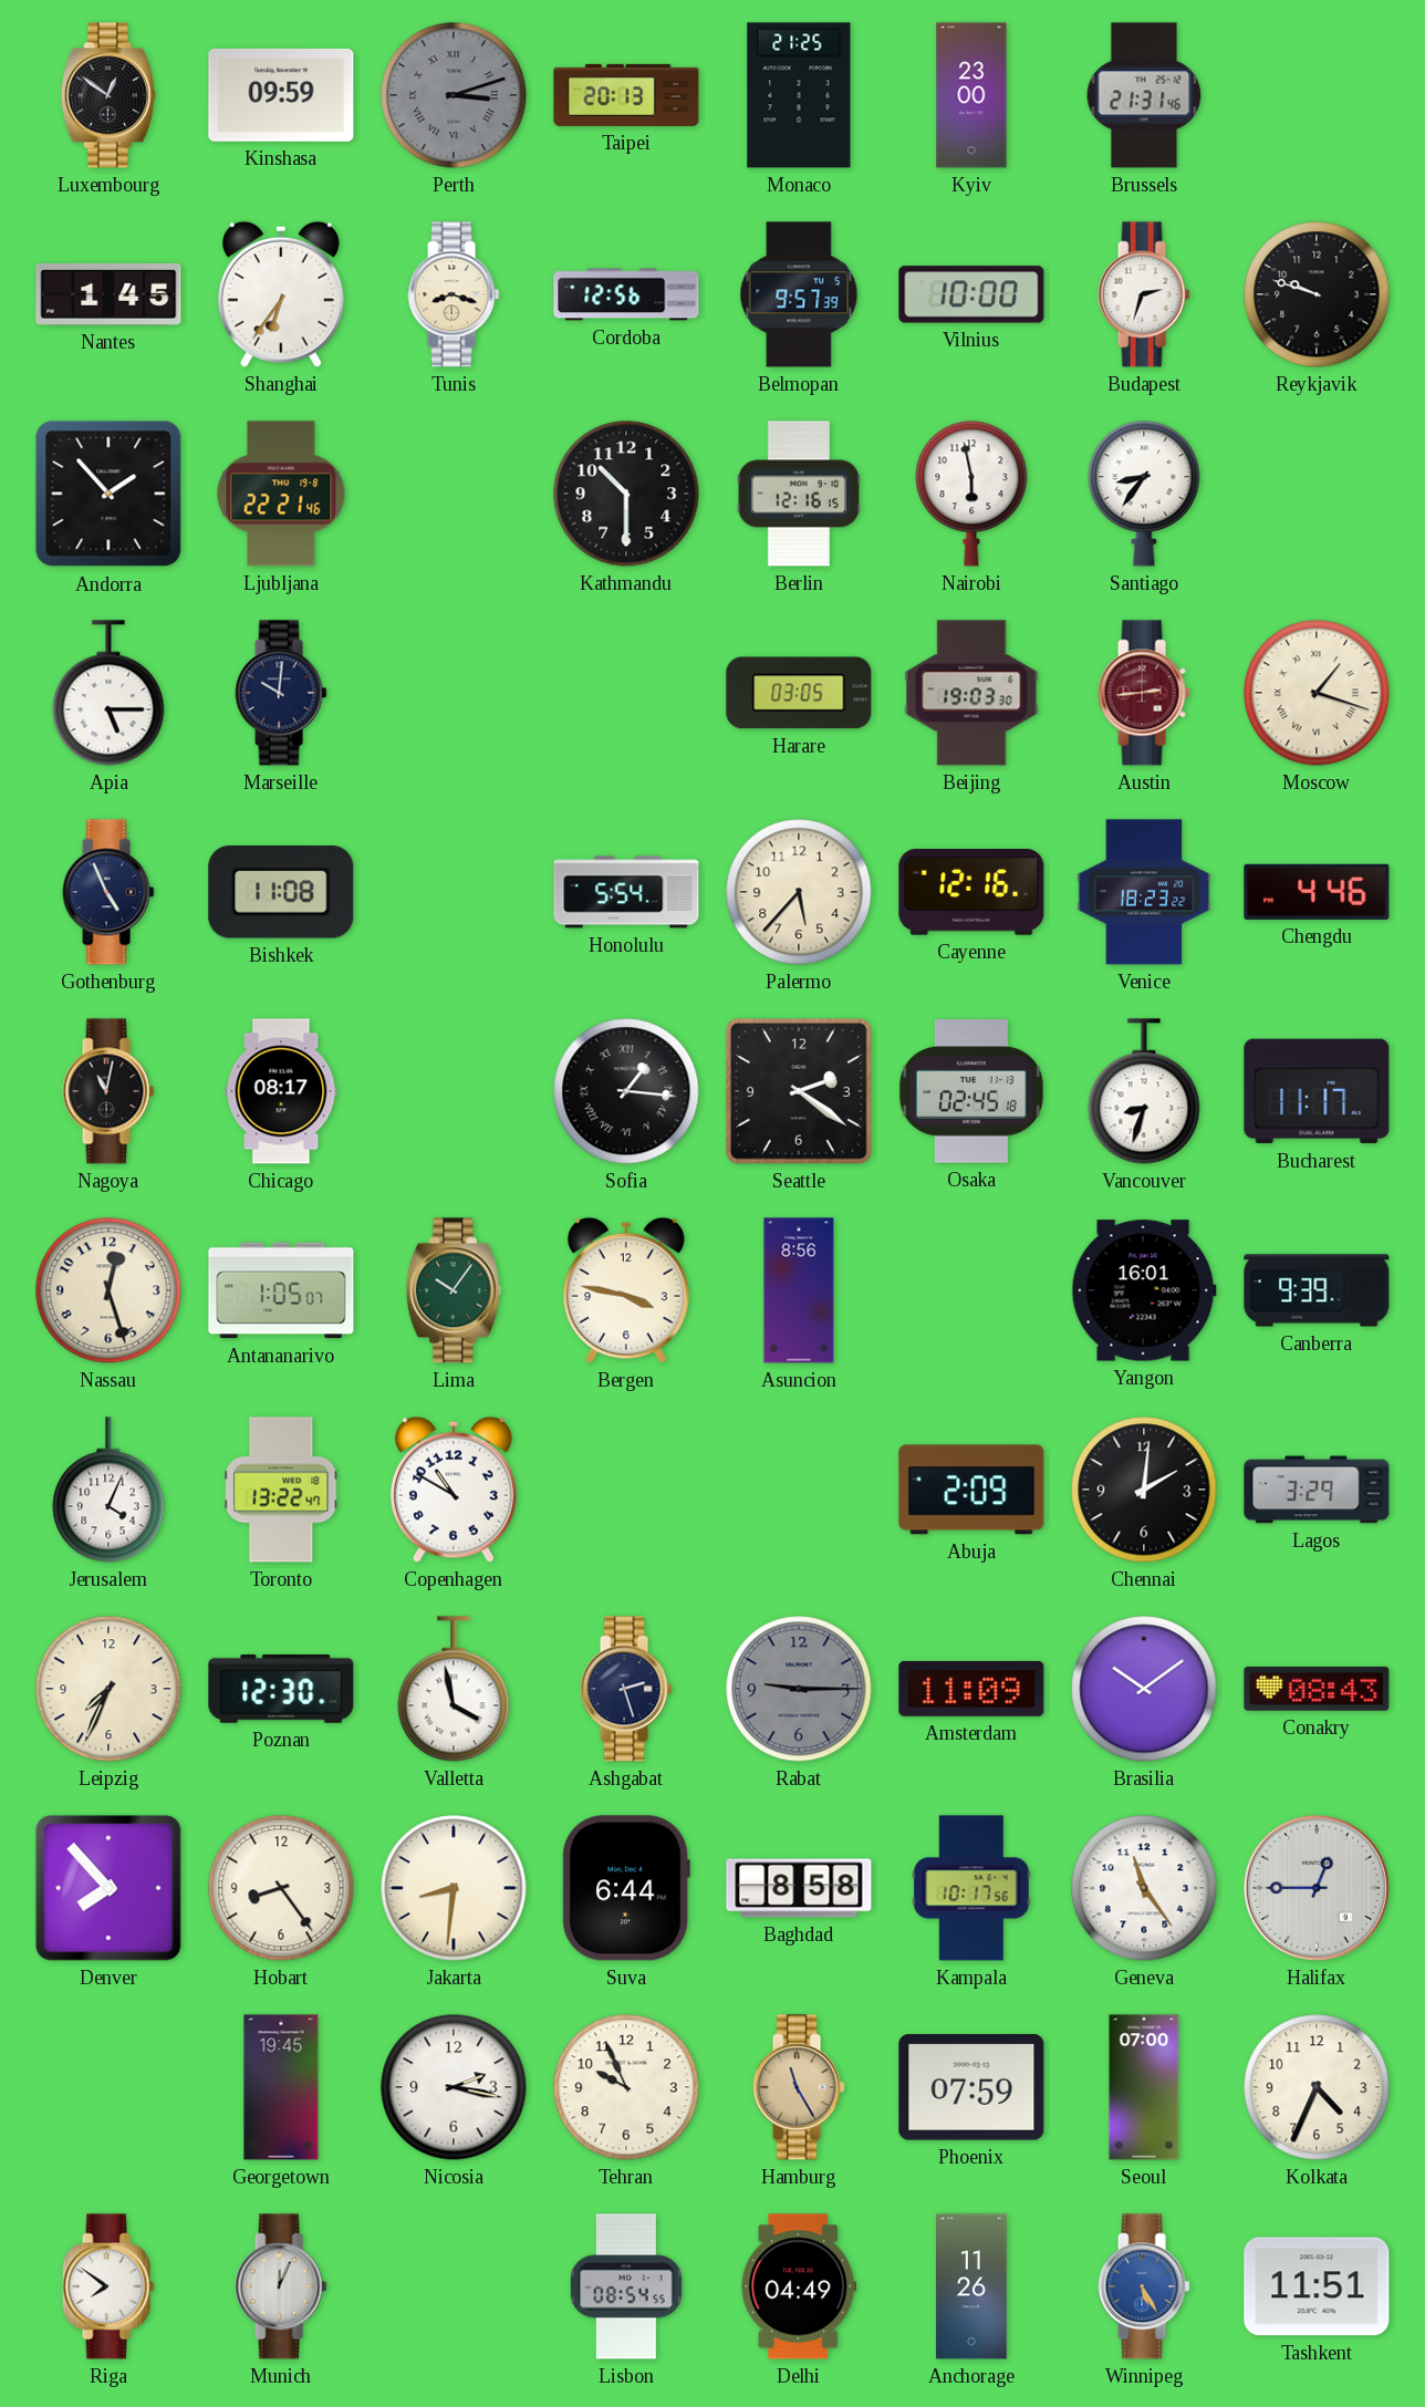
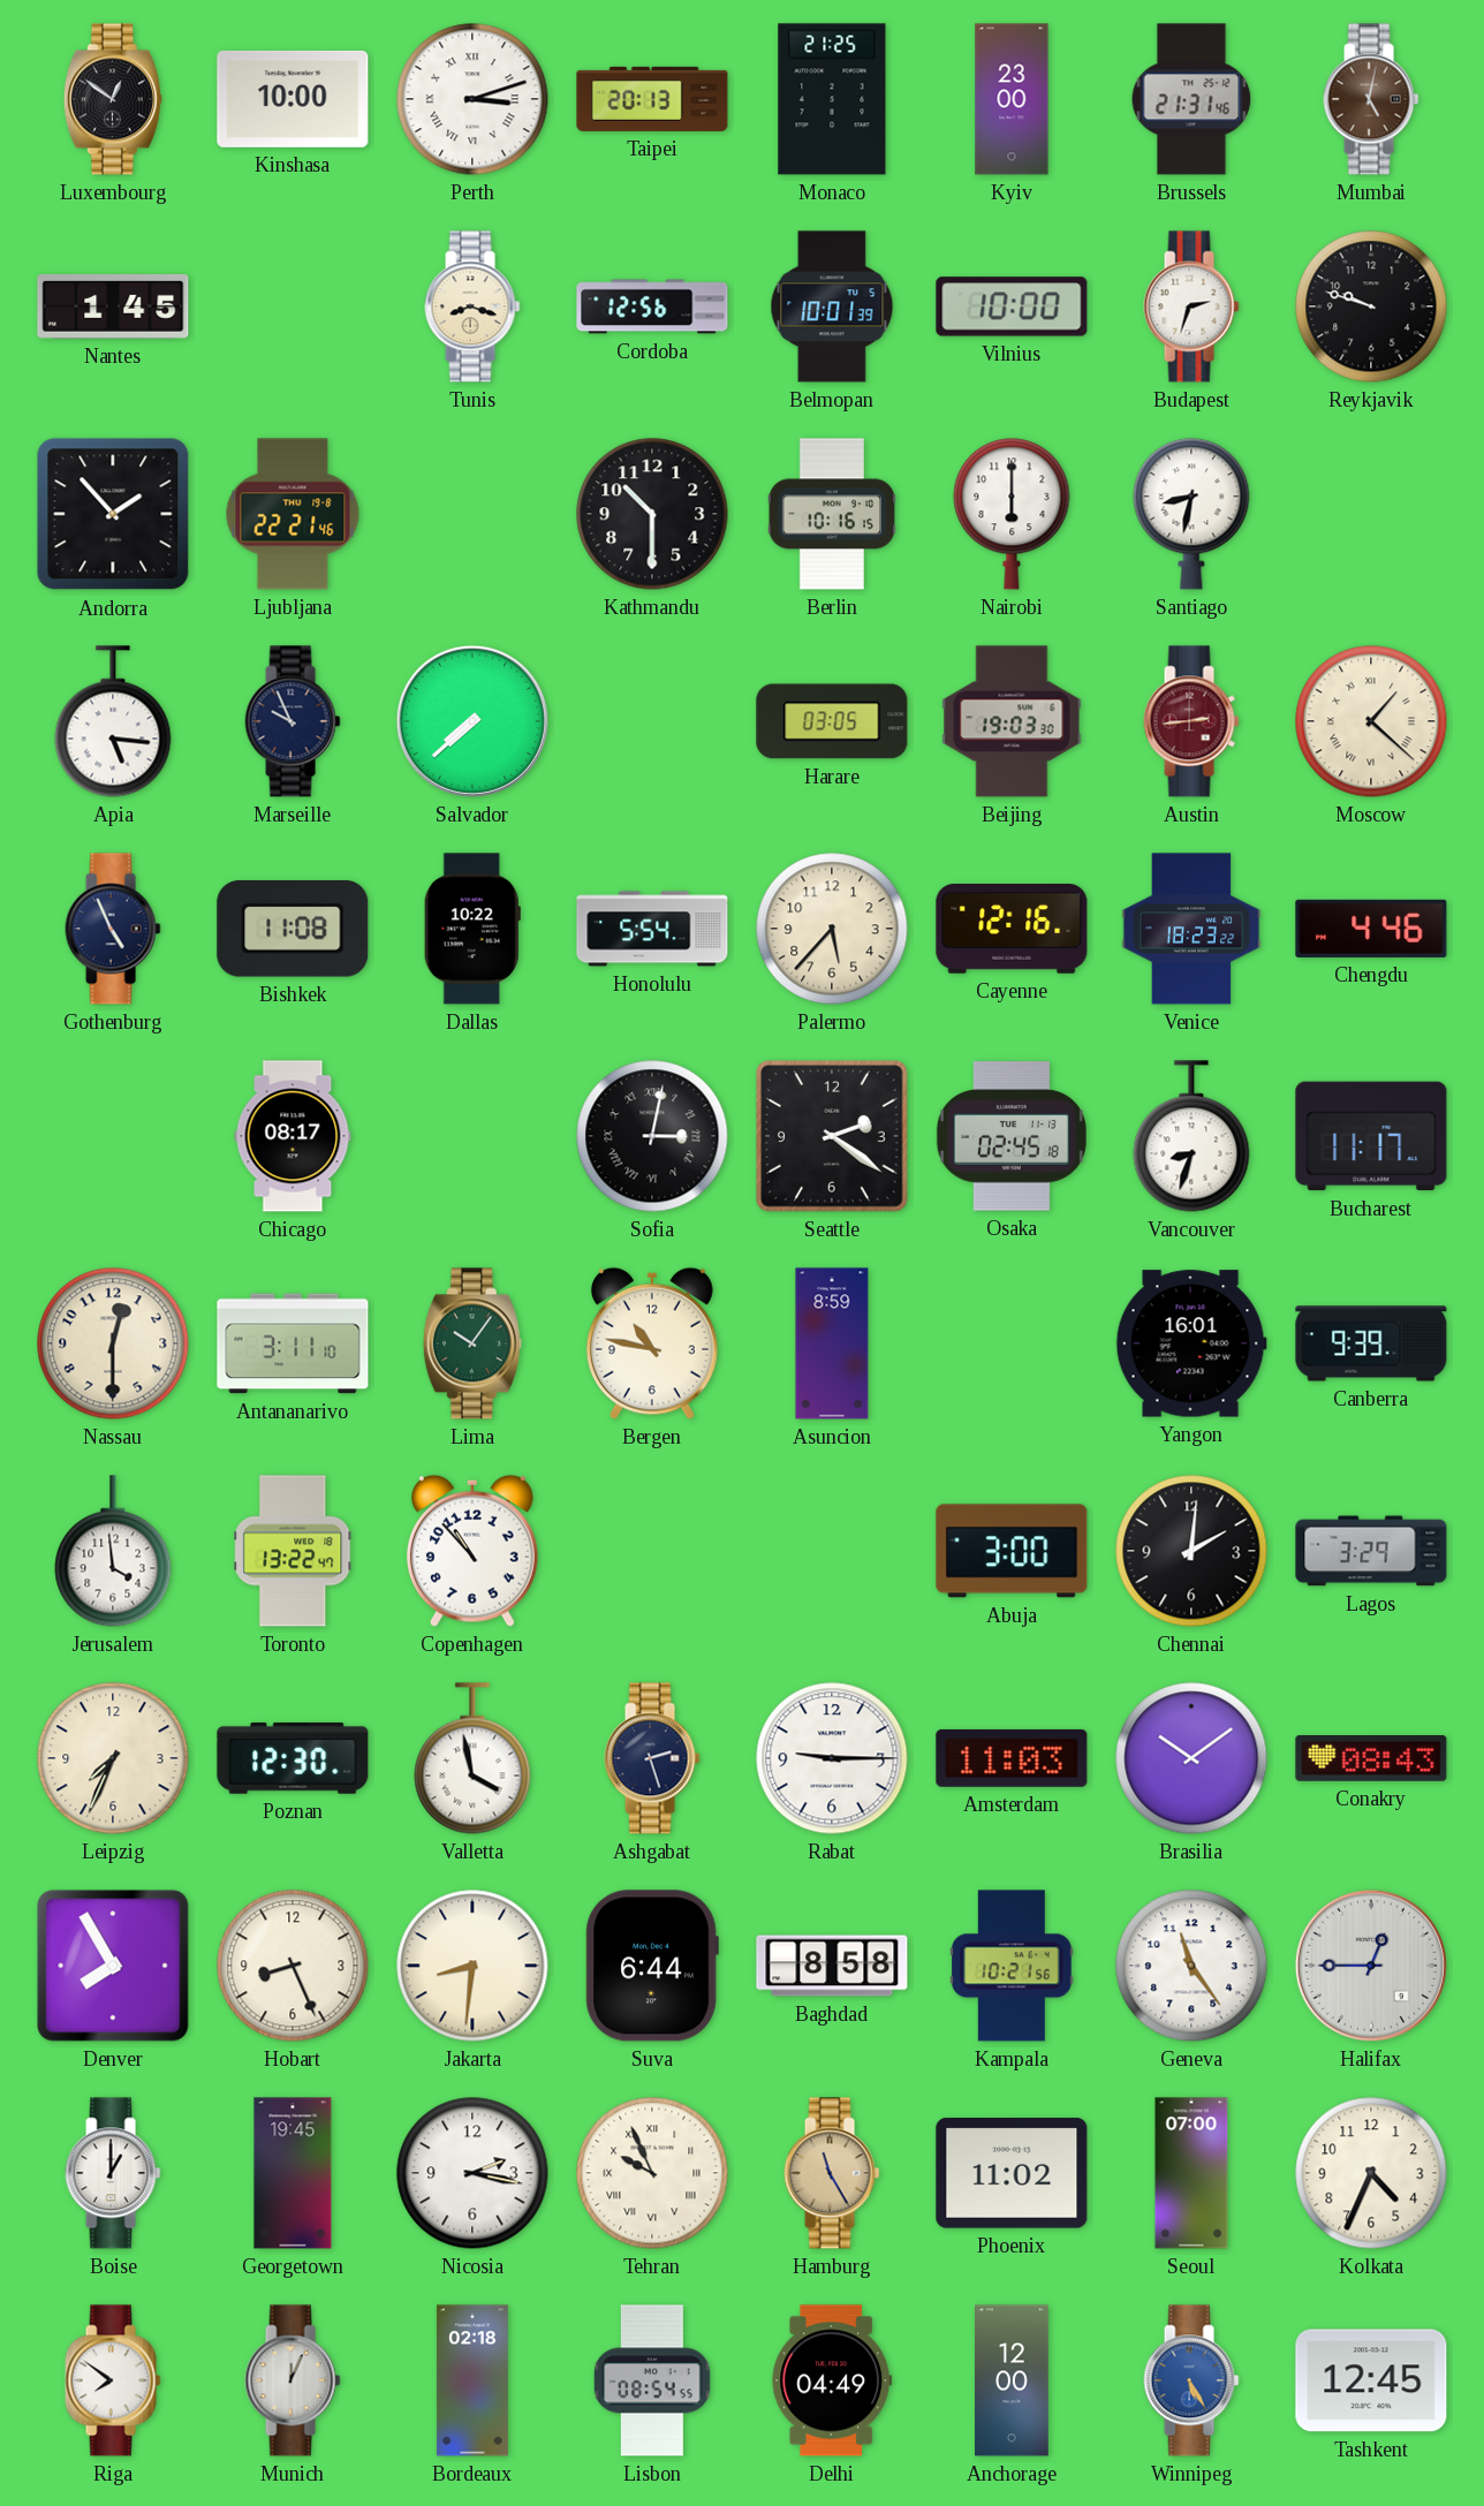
Kinshasa: 09:59 -> 10:00
Perth dial: grey -> white
Mumbai: none -> 5:02
Shanghai: 6:36 -> none
Belmopan: 9:57 -> 10:01
Berlin: 12:16 -> 10:16
Nairobi: 5:58 -> 6:00
Santiago: 8:36 -> 8:32
Apia: 5:15 -> 5:16
Marseille: 10:01 -> 9:56
Salvador: none -> 7:38
Moscow: 1:18 -> 1:22
Dallas: none -> 10:22
Nagoya: 11:02 -> none
Sofia: 1:16 -> 3:02
Nassau: 12:27 -> 12:30
Antananarivo: 1:05 -> 3:11
Bergen: 3:47 -> 10:47
Asuncion: 8:56 -> 8:59
Jerusalem: 4:04 -> 3:59
Copenhagen: 10:50 -> 10:53
Abuja: 2:09 -> 3:00
Rabat dial: grey -> white
Amsterdam: 11:09 -> 11:03
Denver: 7:53 -> 7:55
Hobart: 8:24 -> 8:26
Kampala: 10:17 -> 10:21
Boise: none -> 1:00
Tehran numerals: Arabic -> Roman
Phoenix: 07:59 -> 11:02
Bordeaux: none -> 02:18
Anchorage: 11:26 -> 12:00
Tashkent: 11:51 -> 12:45
